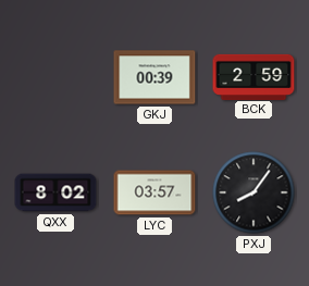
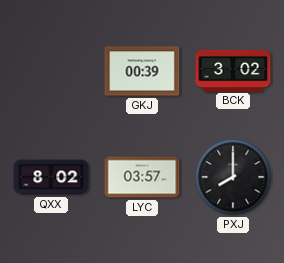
BCK: 2:59 -> 3:02
PXJ: 8:06 -> 8:00
